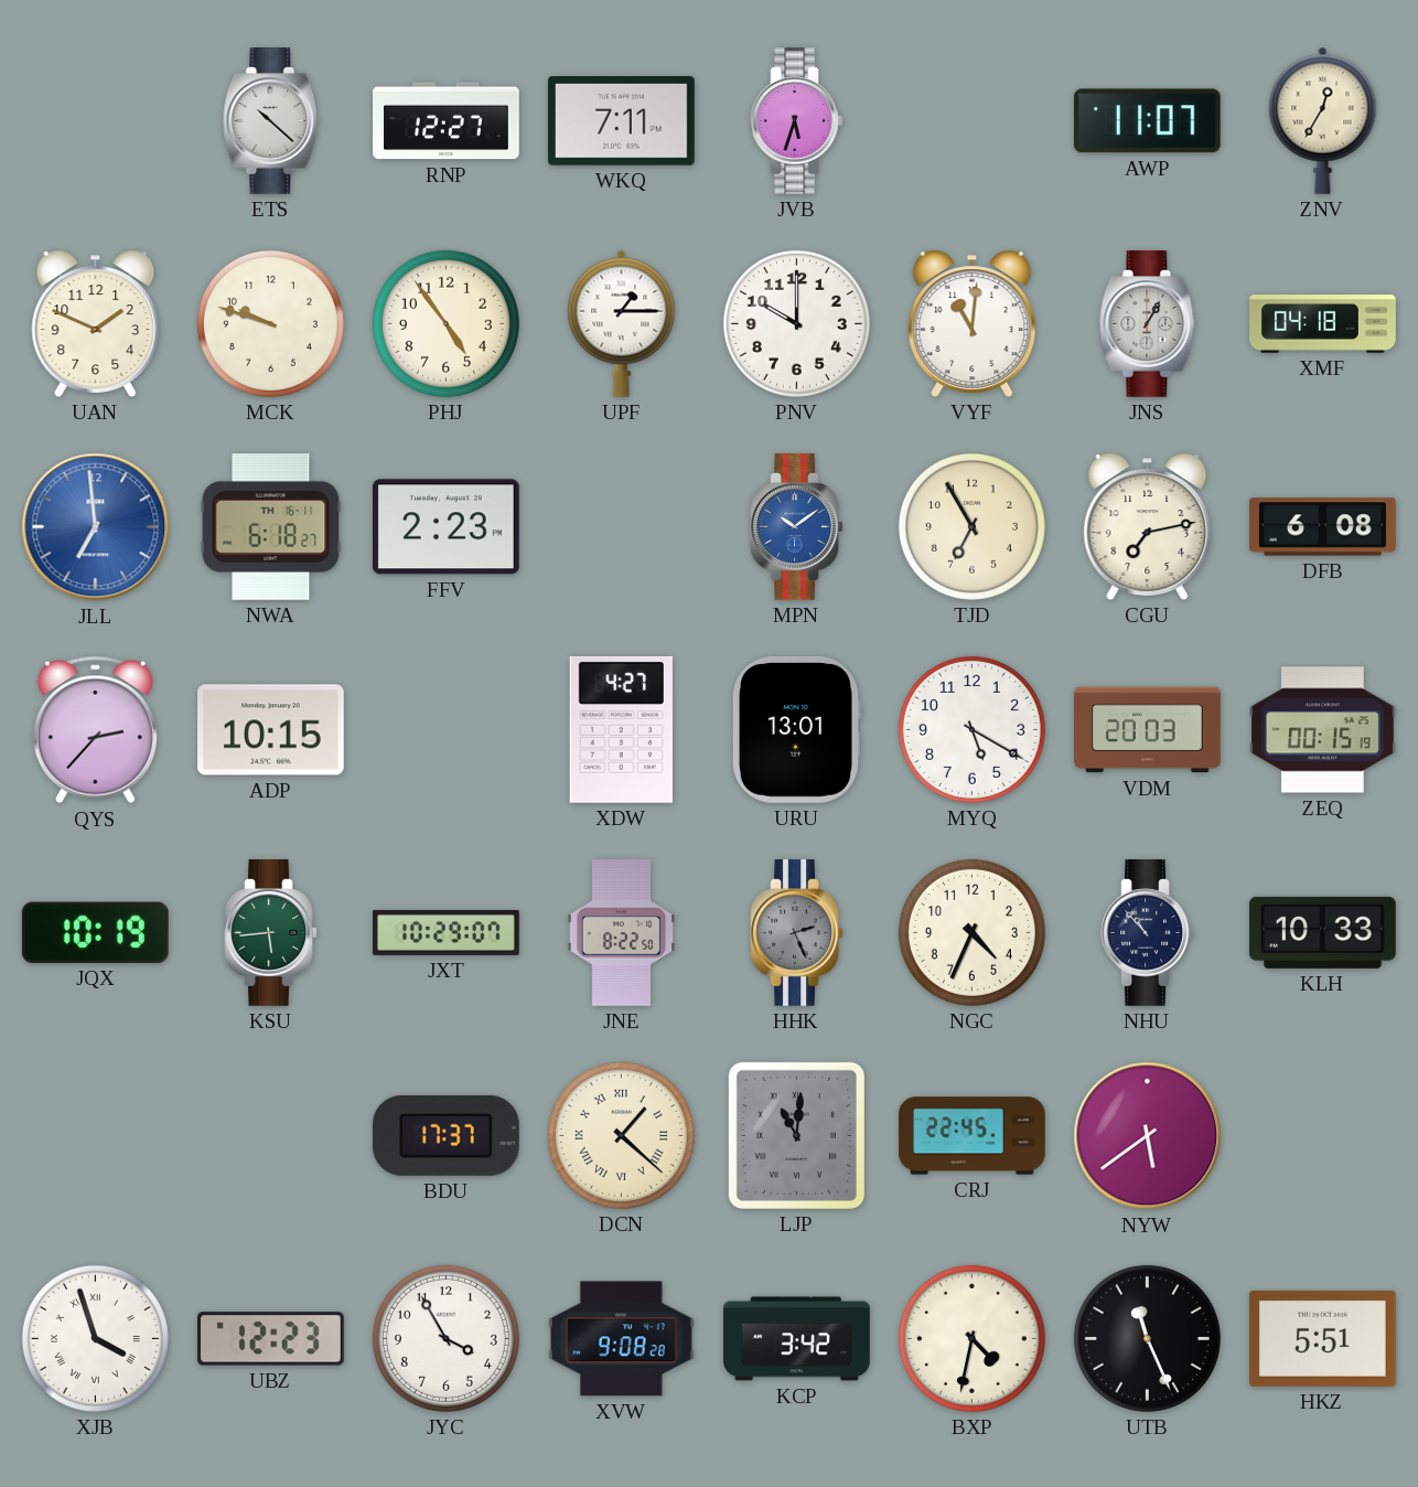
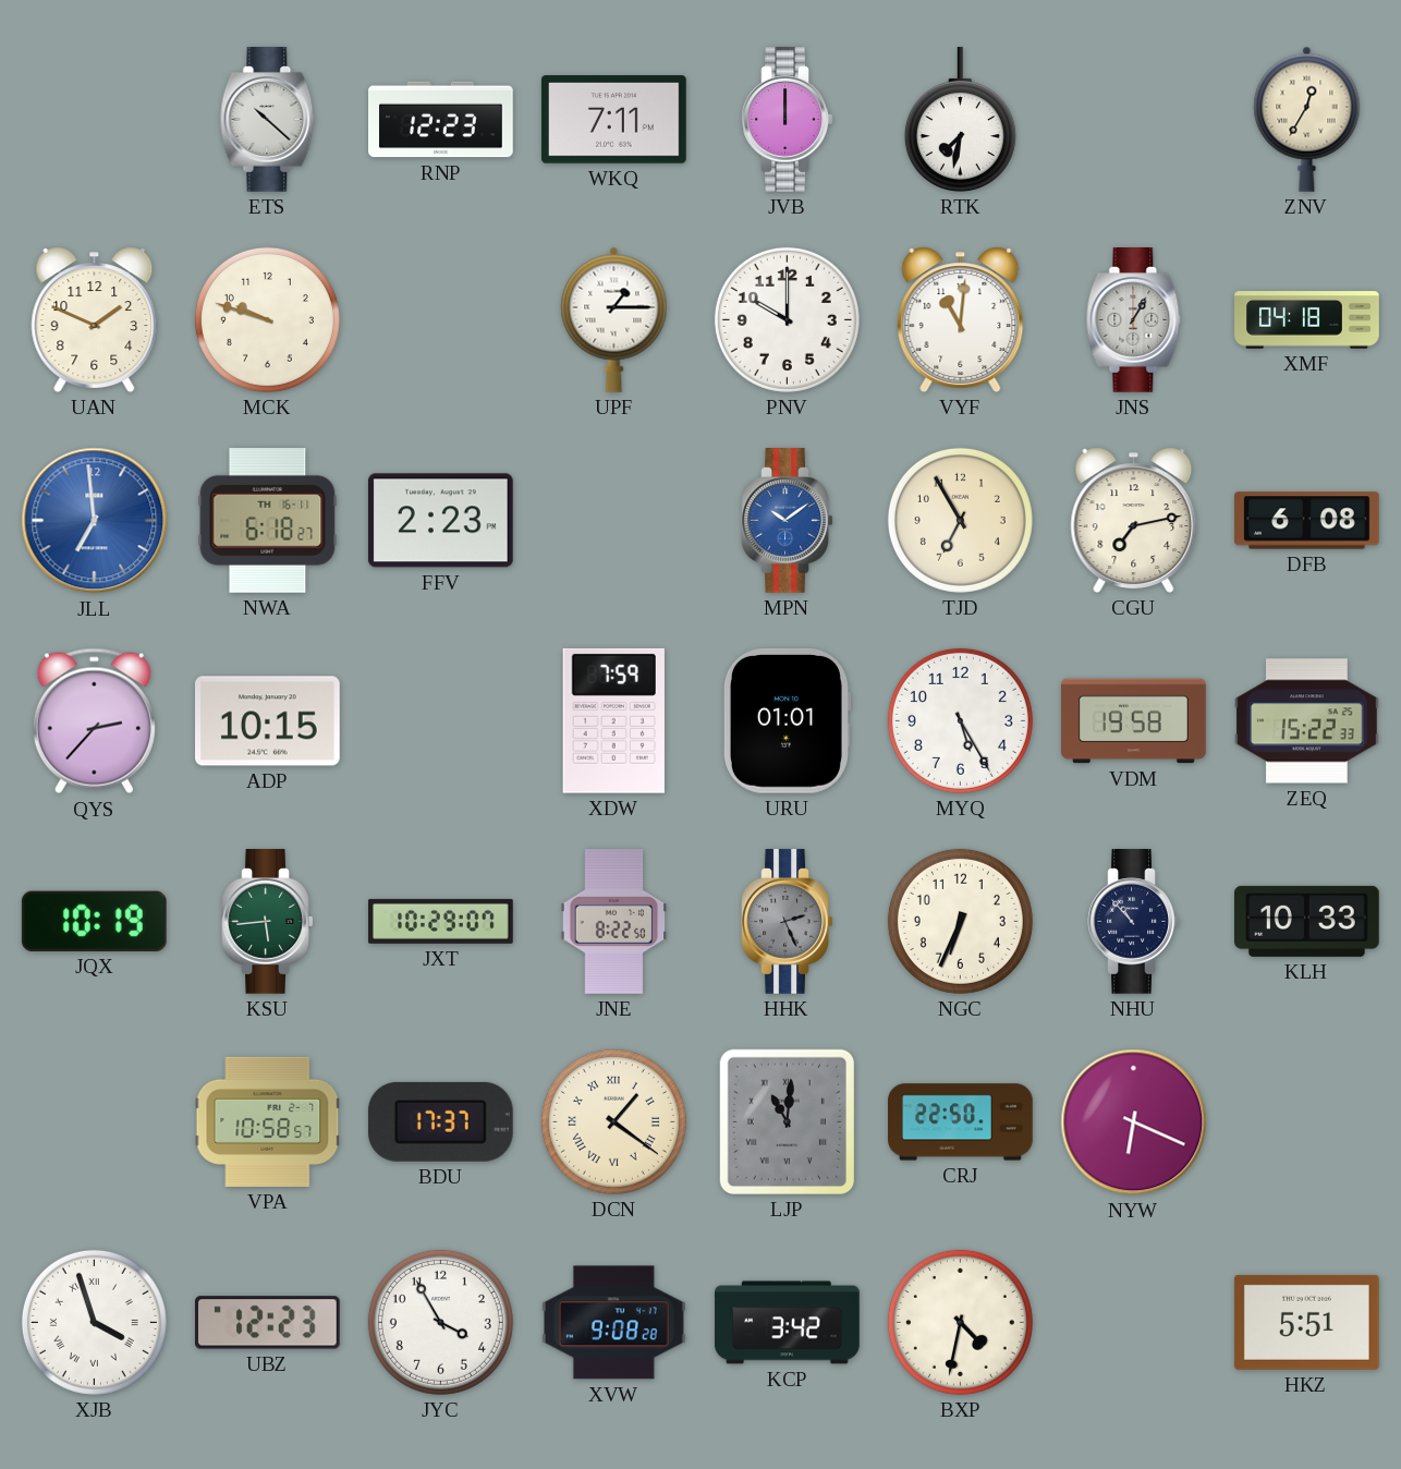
RNP: 12:27 -> 12:23
JVB: 5:33 -> 12:00
RTK: none -> 7:32
AWP: 11:07 -> none
PHJ: 4:54 -> none
XDW: 4:27 -> 7:59
URU: 13:01 -> 01:01
MYQ: 5:20 -> 5:25
VDM: 20:03 -> 19:58
ZEQ: 00:15 -> 15:22
NGC: 4:34 -> 6:34
VPA: none -> 10:58
DCN: 1:22 -> 1:21
CRJ: 22:45 -> 22:50
NYW: 5:39 -> 6:19
UTB: 11:26 -> none
